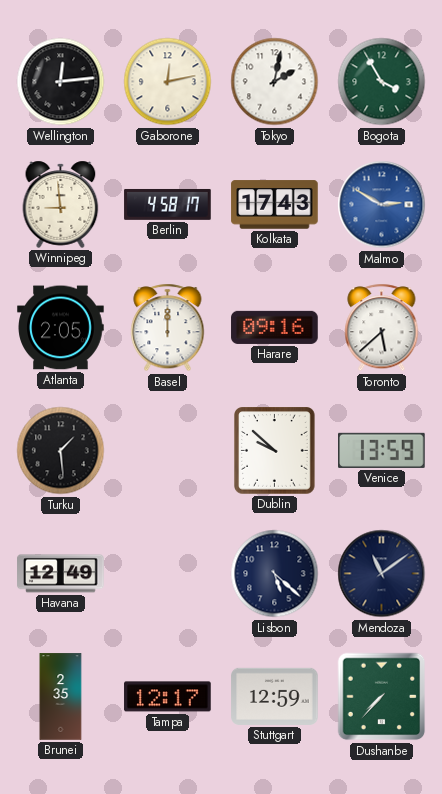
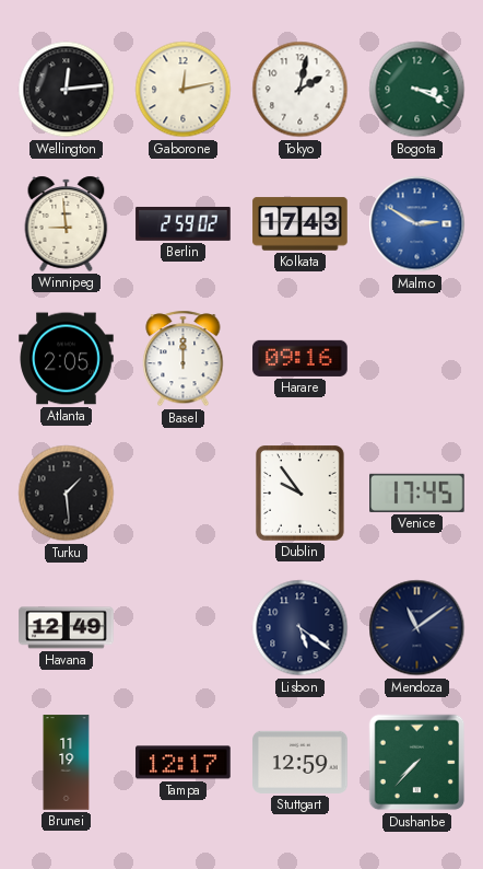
Bogota: 3:55 -> 3:19
Berlin: 4:58 -> 2:59
Toronto: 5:38 -> none
Dublin: 9:52 -> 9:54
Venice: 13:59 -> 17:45
Lisbon: 5:22 -> 5:21
Brunei: 2:35 -> 11:19
